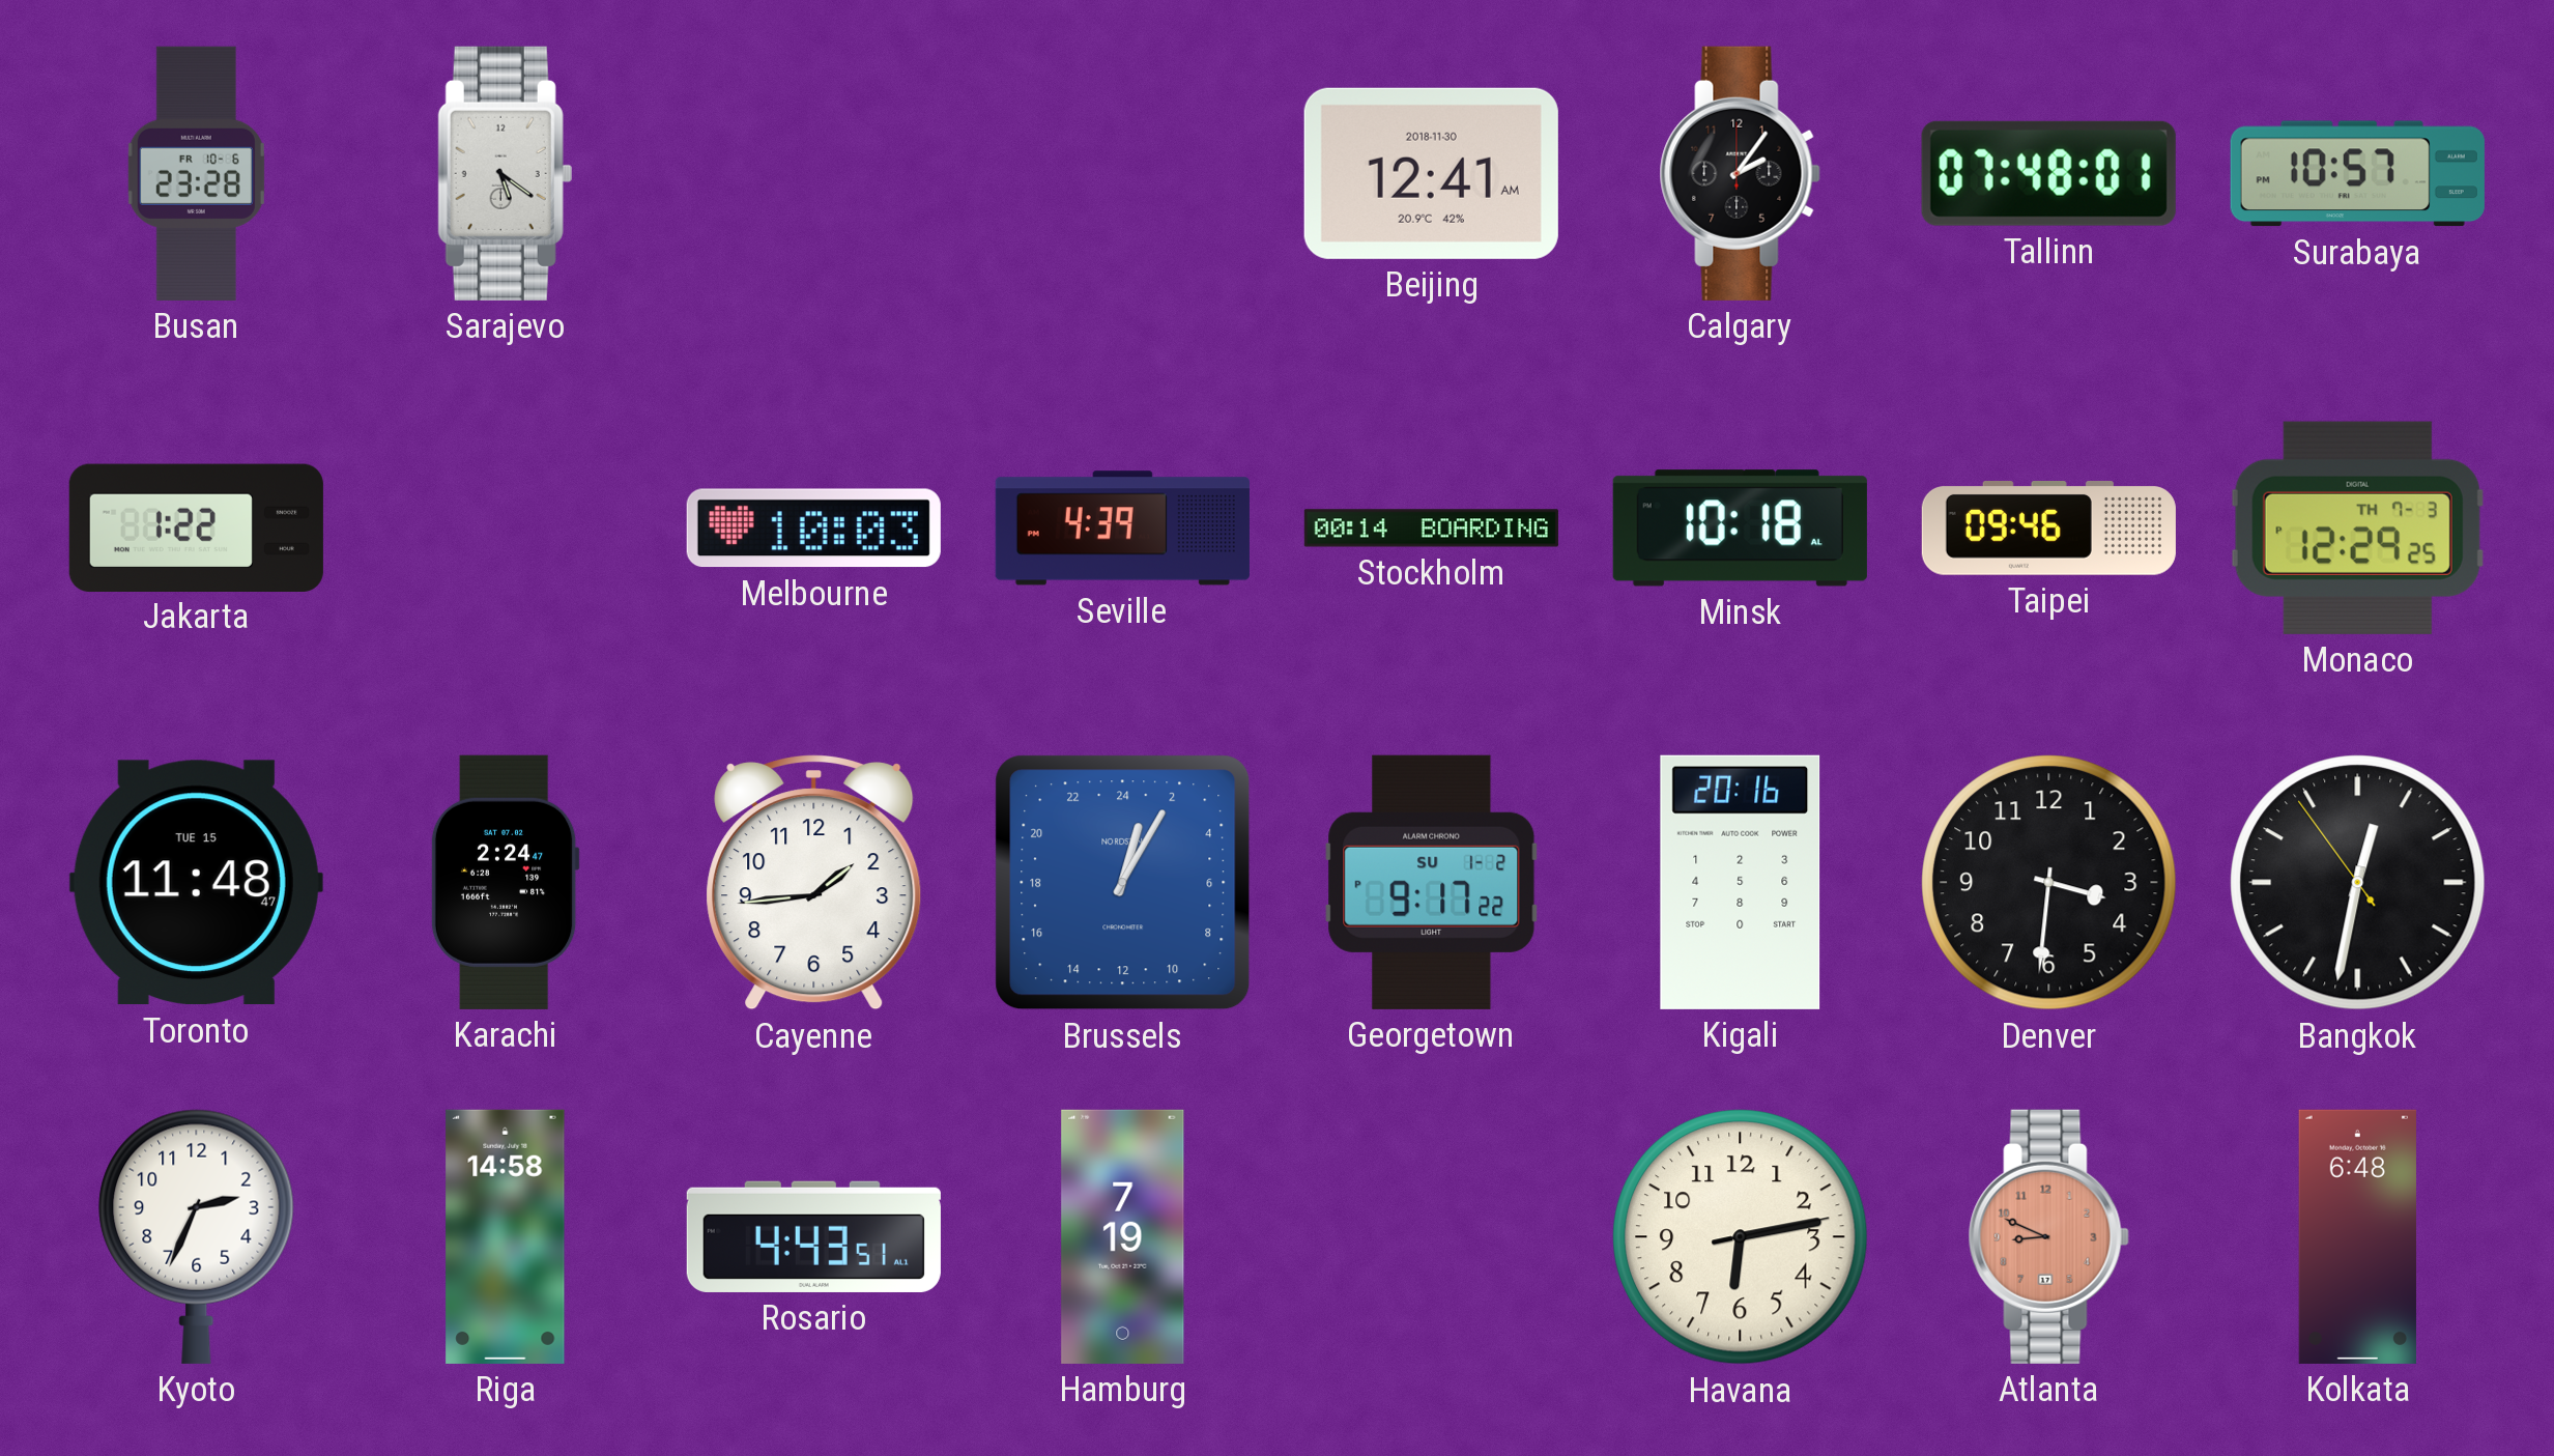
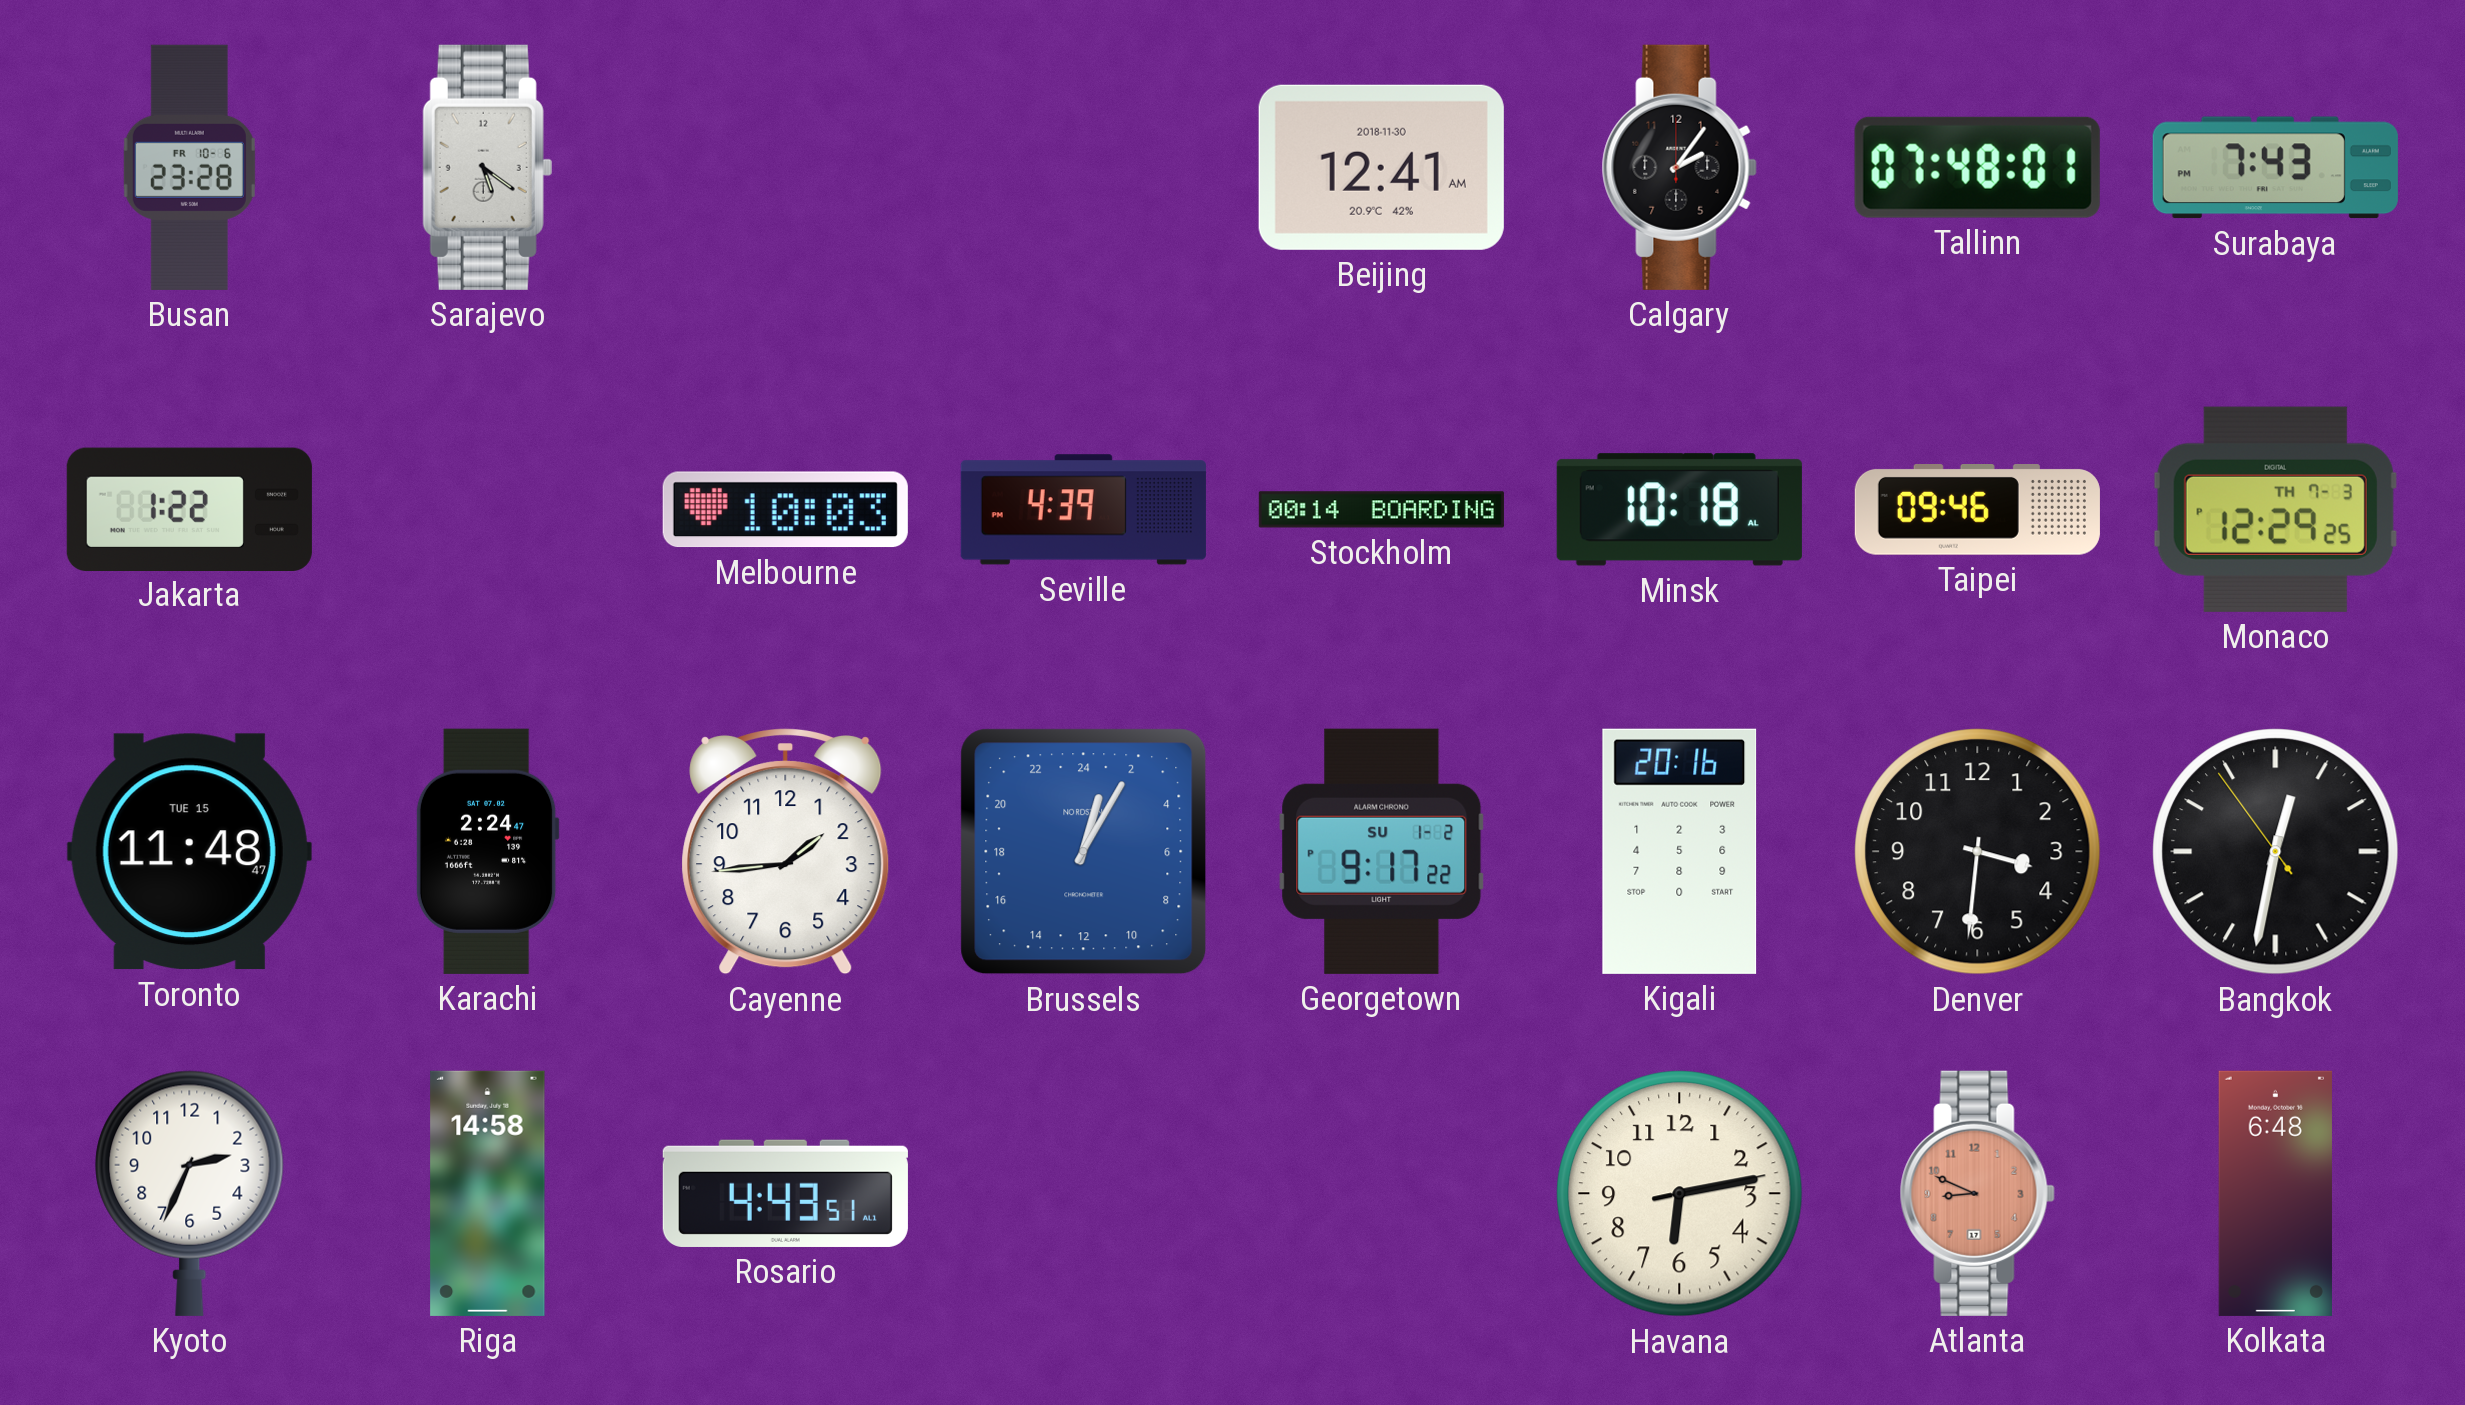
Surabaya: 10:57 -> 7:43
Hamburg: 7:19 -> none
